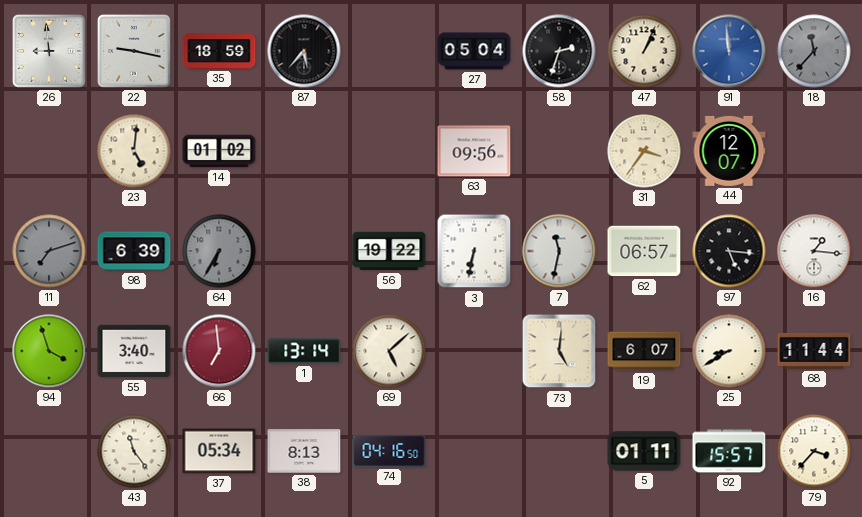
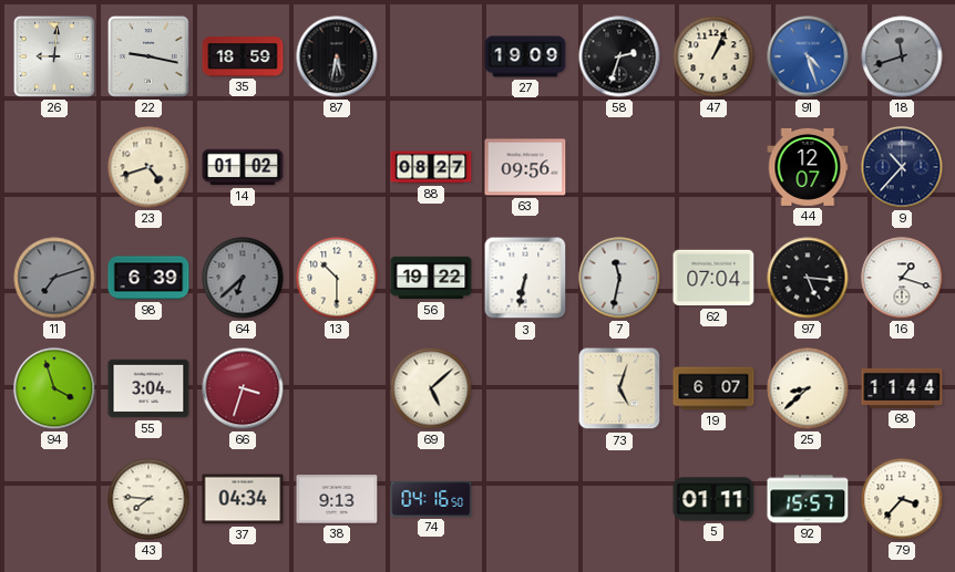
26: 8:59 -> 9:01
87: 5:37 -> 5:32
27: 05:04 -> 19:09
91: 11:59 -> 4:27
18: 11:37 -> 11:42
23: 5:01 -> 4:42
88: none -> 08:27
31: 3:36 -> none
9: none -> 10:37
64: 6:35 -> 6:38
13: none -> 10:30
62: 06:57 -> 07:04
16: 1:16 -> 1:18
55: 3:40 -> 3:04
66: 6:59 -> 3:33
1: 13:14 -> none
73: 5:01 -> 5:03
25: 8:40 -> 8:38
43: 11:24 -> 7:46
37: 05:34 -> 04:34
38: 8:13 -> 9:13
